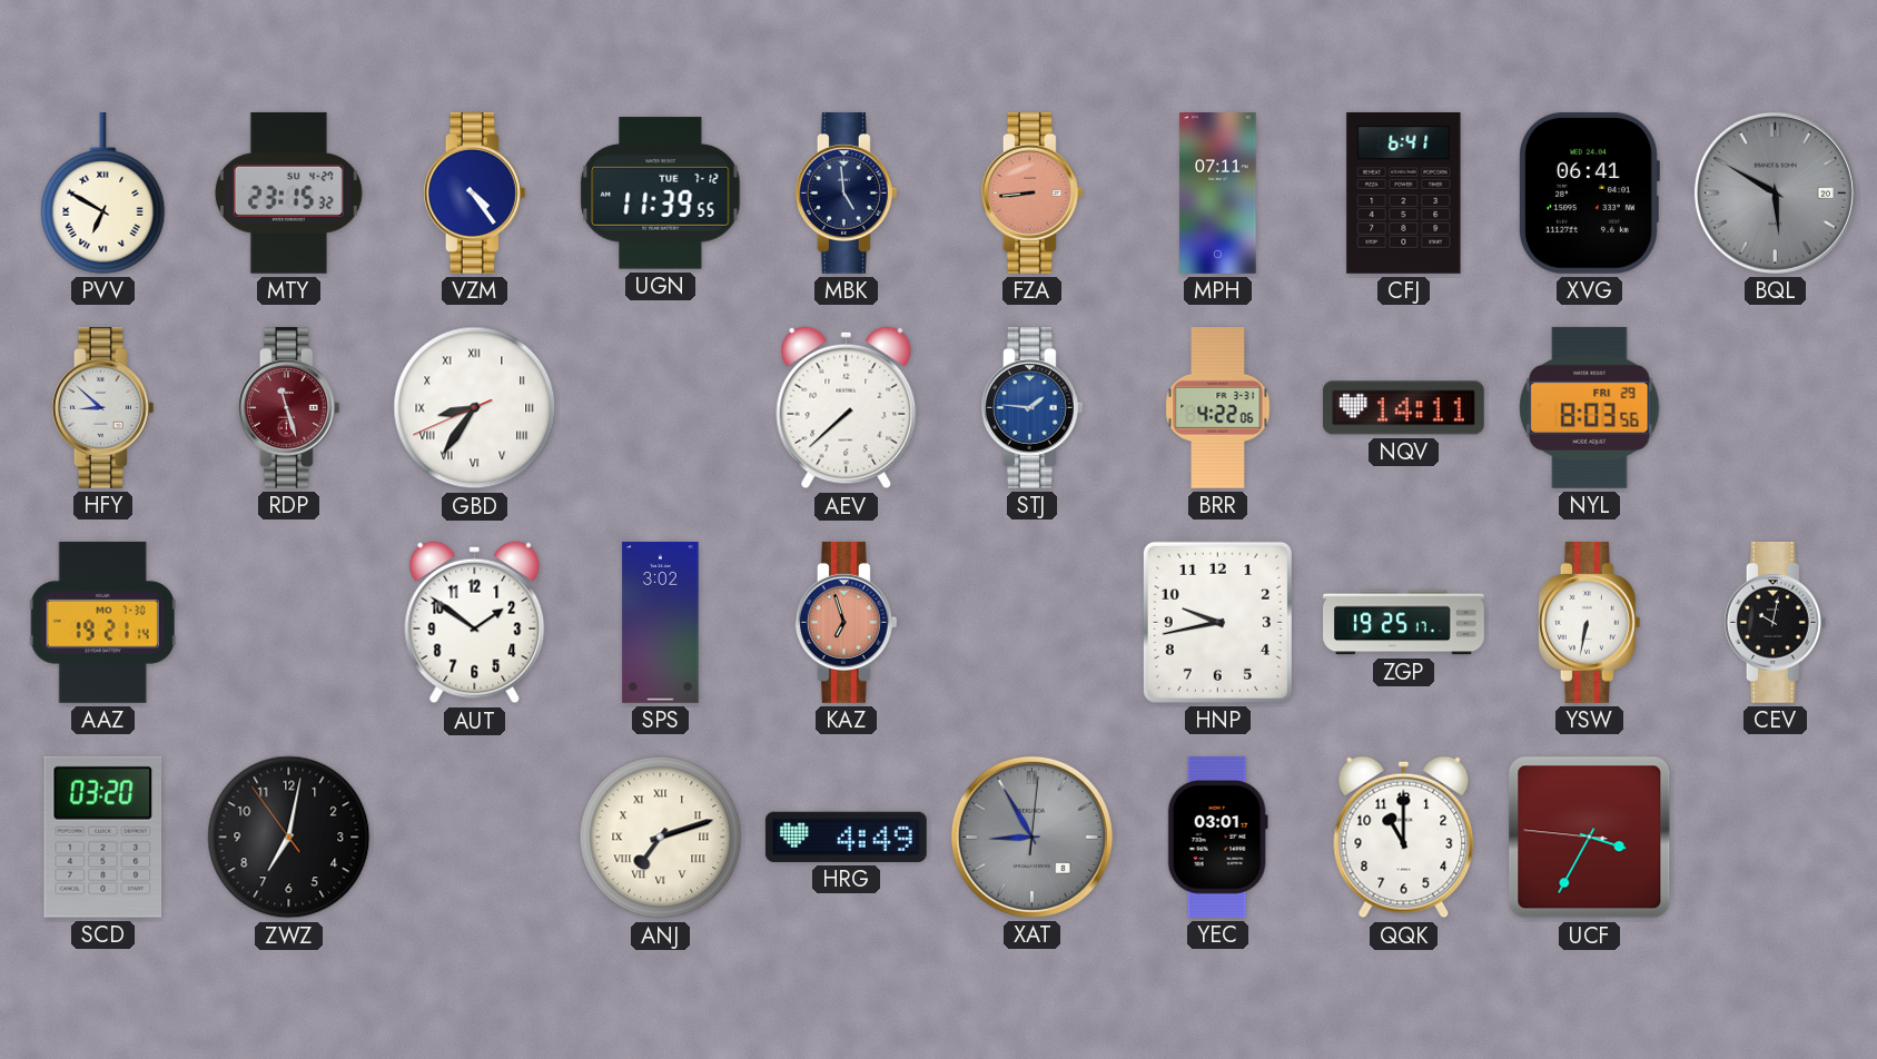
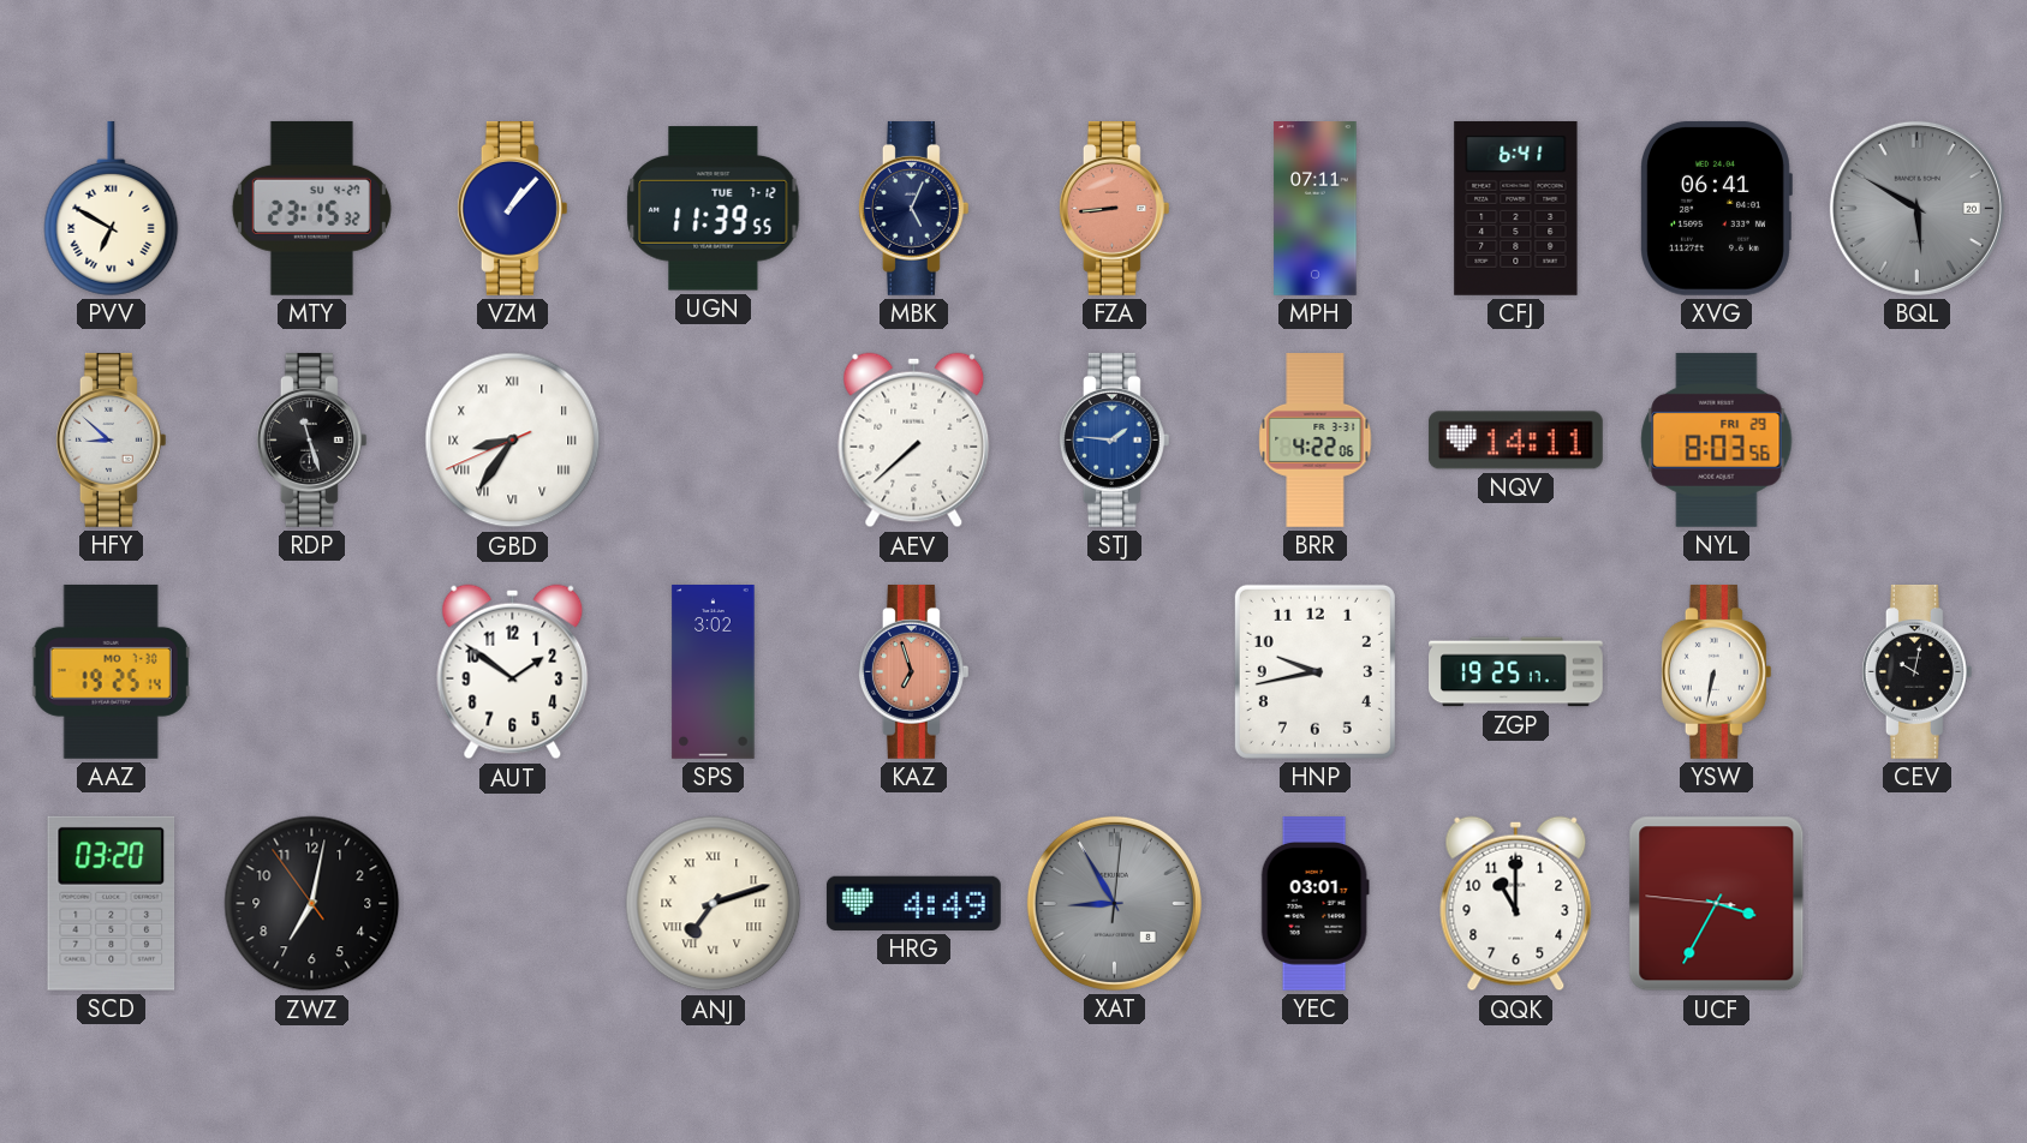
VZM: 4:24 -> 1:07
MBK: 4:59 -> 5:04
RDP dial: burgundy -> black
AAZ: 19:21 -> 19:25
